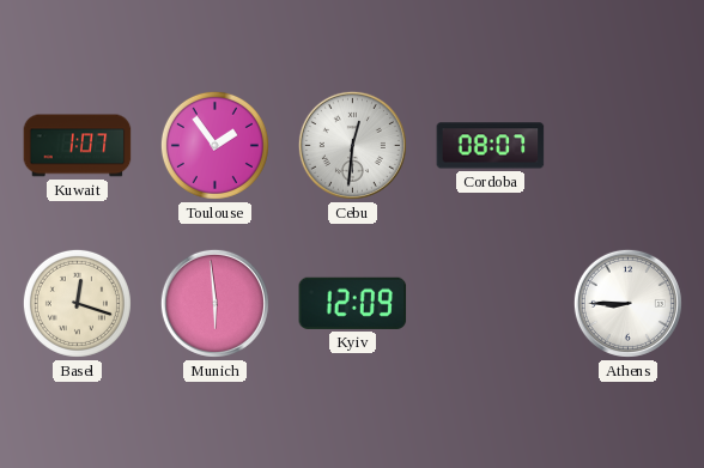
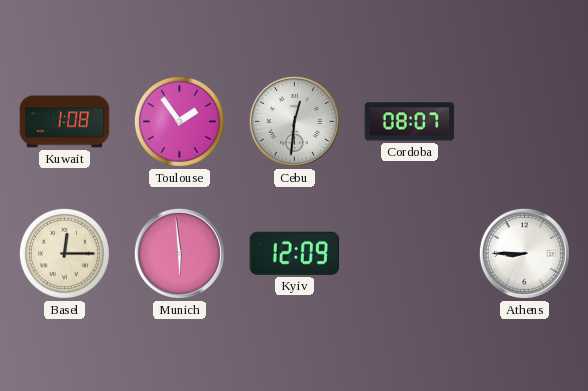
Kuwait: 1:07 -> 1:08
Basel: 12:18 -> 12:15
